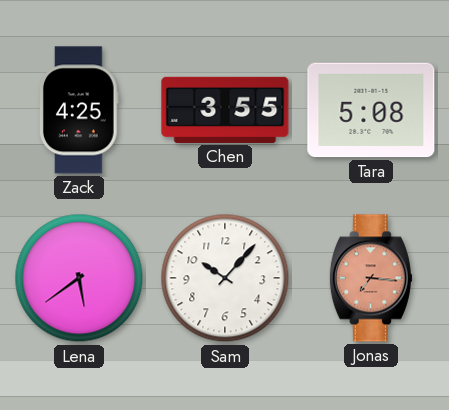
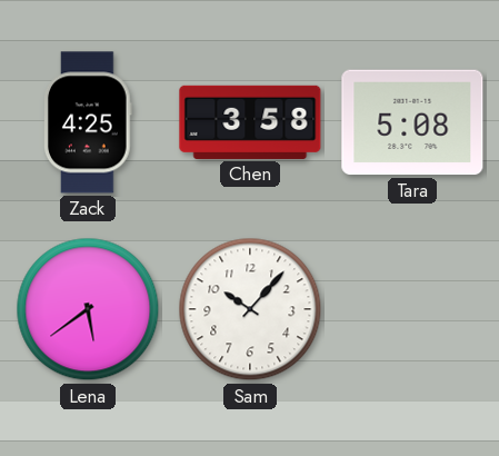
Chen: 3:55 -> 3:58
Jonas: 7:16 -> none
